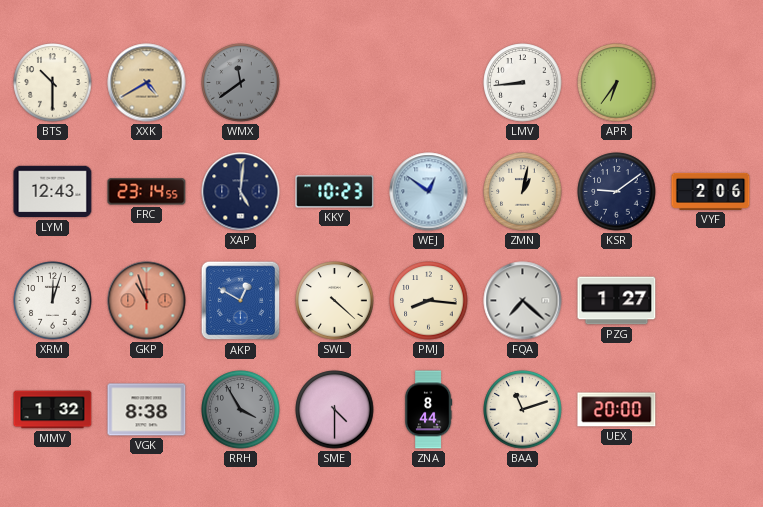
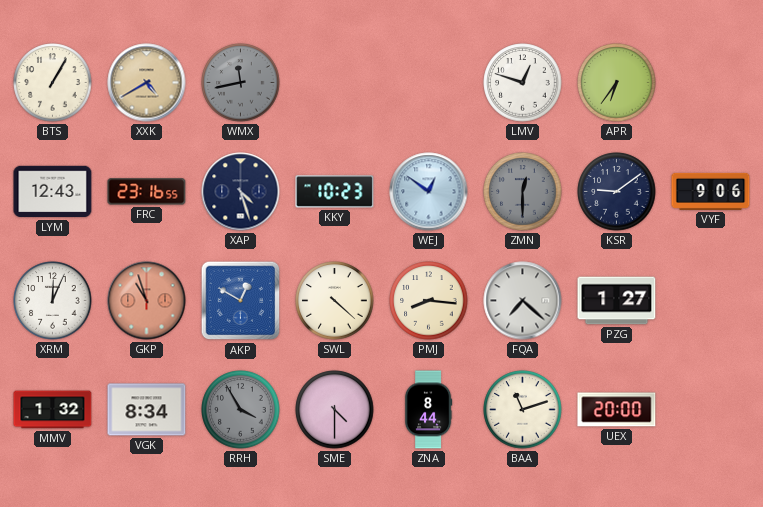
BTS: 10:30 -> 1:05
WMX: 11:39 -> 11:43
LMV: 8:44 -> 12:48
FRC: 23:14 -> 23:16
XAP: 5:01 -> 4:27
ZMN: 1:02 -> 12:30
ZMN dial: cream -> grey
VYF: 2:06 -> 9:06
XRM: 12:03 -> 12:04
VGK: 8:38 -> 8:34
